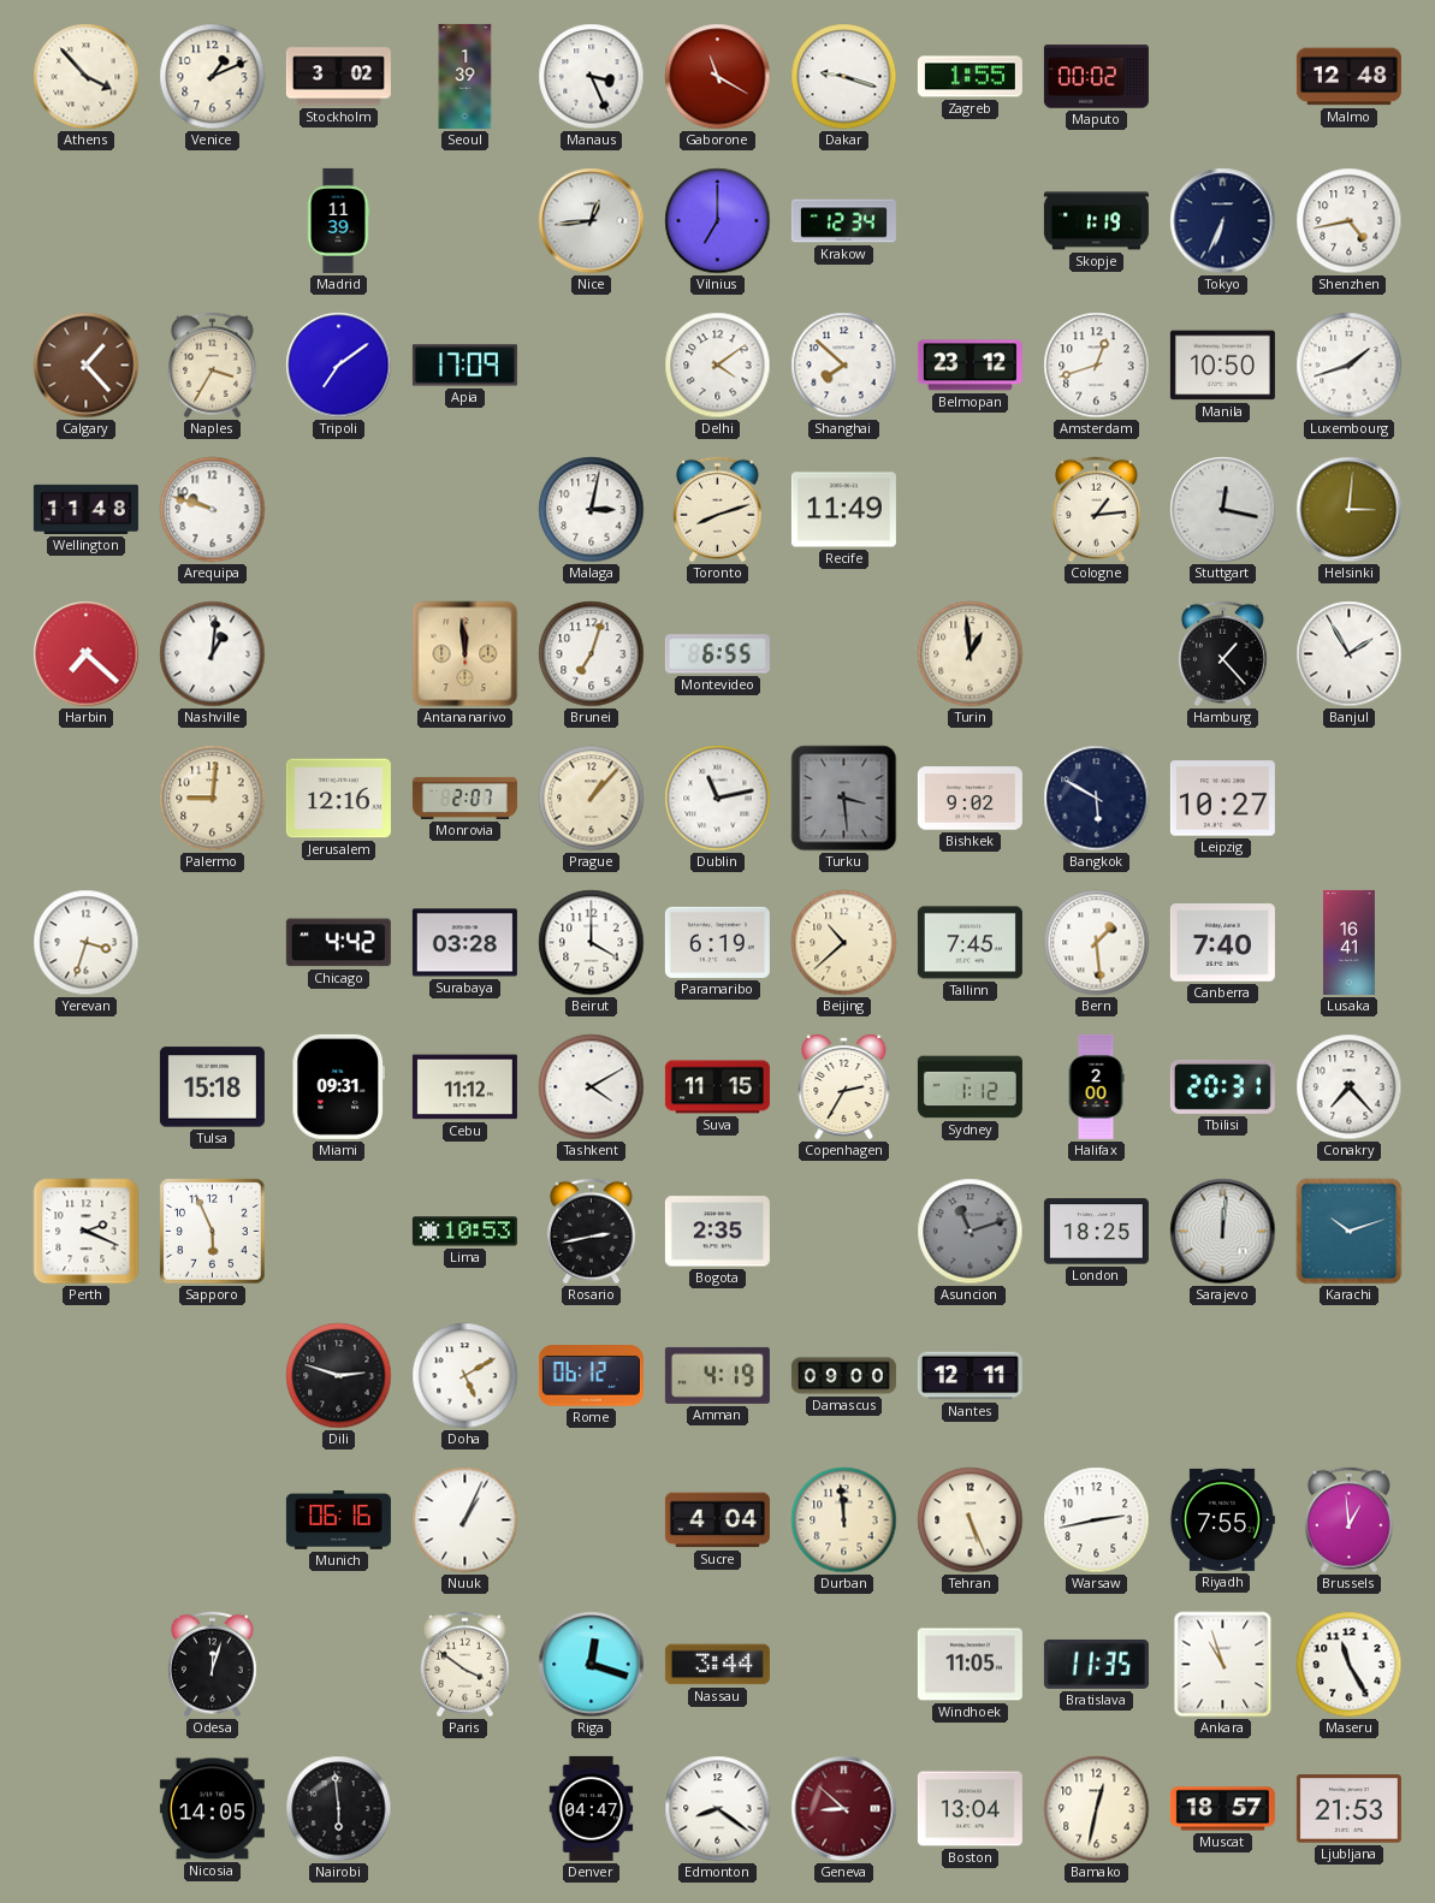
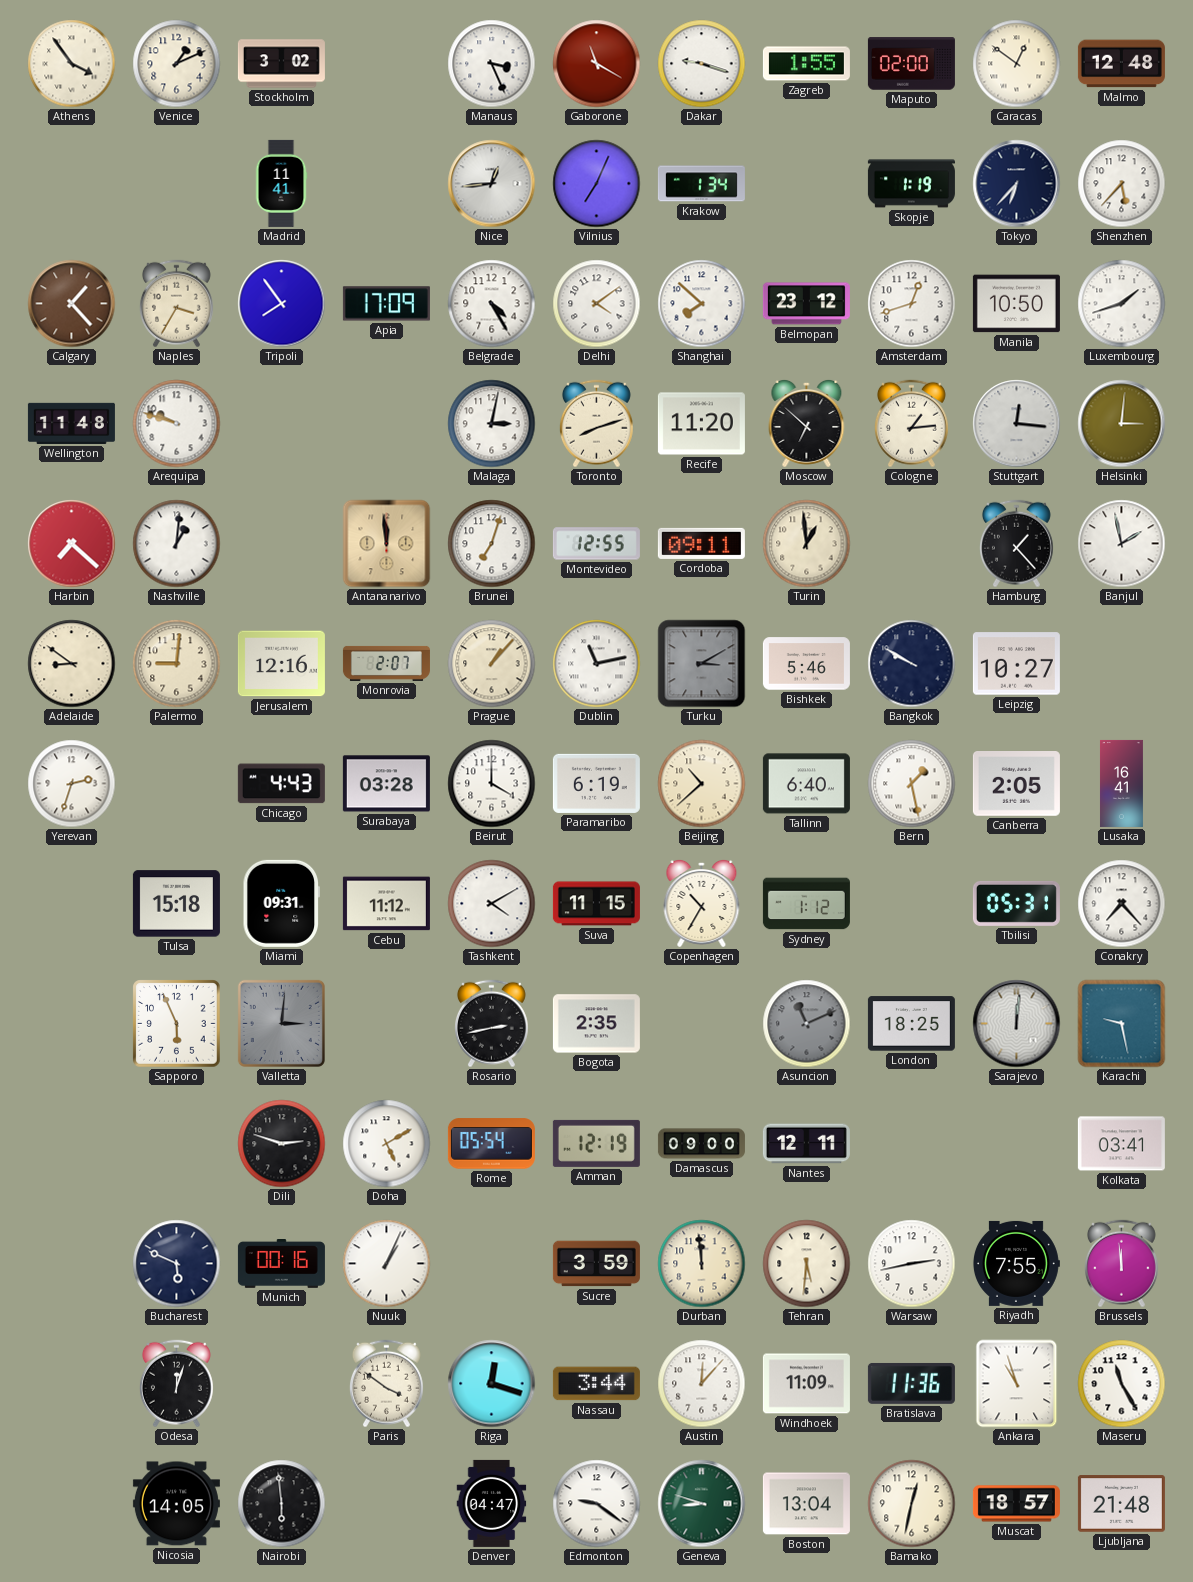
Athens: 3:53 -> 3:54
Seoul: 1:39 -> none
Maputo: 00:02 -> 02:00
Caracas: none -> 12:51
Madrid: 11:39 -> 11:41
Vilnius: 7:00 -> 7:04
Krakow: 12:34 -> 1:34
Tokyo: 6:34 -> 6:37
Shenzhen: 4:43 -> 5:37
Tripoli: 7:09 -> 7:54
Belgrade: none -> 4:25
Recife: 11:49 -> 11:20
Moscow: none -> 6:52
Stuttgart: 12:17 -> 12:16
Montevideo: 6:55 -> 12:55
Cordoba: none -> 09:11
Banjul: 1:55 -> 1:58
Adelaide: none -> 8:51
Turku: 3:29 -> 3:10
Bishkek: 9:02 -> 5:46
Bangkok: 5:50 -> 9:50
Yerevan: 3:33 -> 2:33
Chicago: 4:42 -> 4:43
Tallinn: 7:45 -> 6:40
Bern: 1:29 -> 1:28
Canberra: 7:40 -> 2:05
Copenhagen: 2:35 -> 10:35
Halifax: 2:00 -> none
Tbilisi: 20:31 -> 05:31
Perth: 2:19 -> none
Valletta: none -> 3:01
Lima: 10:53 -> none
Asuncion: 11:12 -> 11:11
Karachi: 10:12 -> 9:28
Rome: 06:12 -> 05:54
Amman: 4:19 -> 12:19
Kolkata: none -> 03:41
Bucharest: none -> 5:49
Munich: 06:16 -> 00:16
Sucre: 4:04 -> 3:59
Tehran: 5:26 -> 5:31
Brussels: 12:59 -> 11:59
Austin: none -> 12:07
Windhoek: 11:05 -> 11:09
Bratislava: 11:35 -> 11:36
Edmonton: 8:21 -> 9:21
Geneva: 8:52 -> 8:48
Geneva dial: burgundy -> green
Ljubljana: 21:53 -> 21:48
